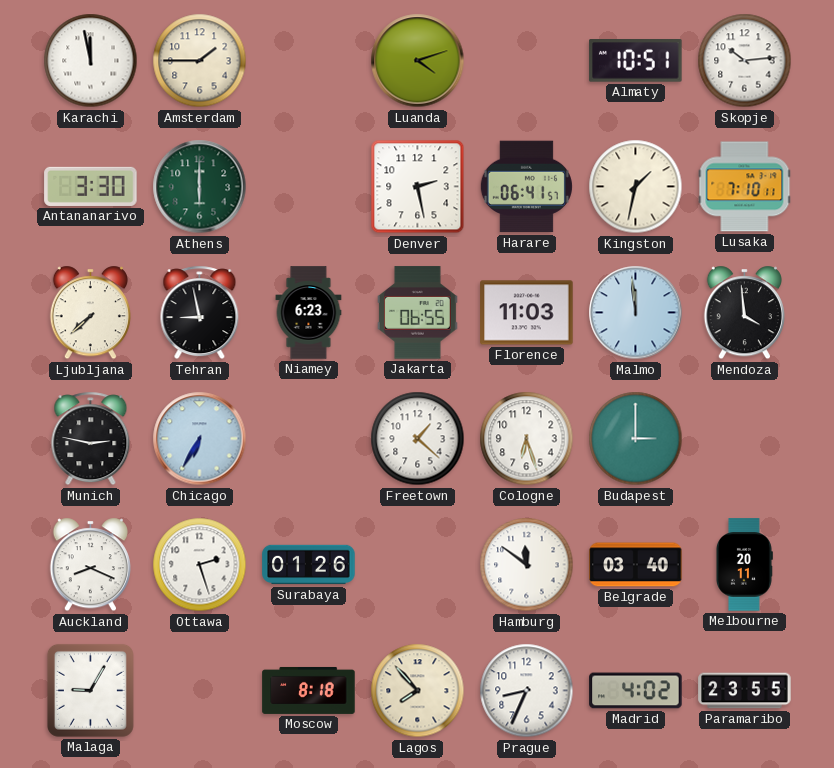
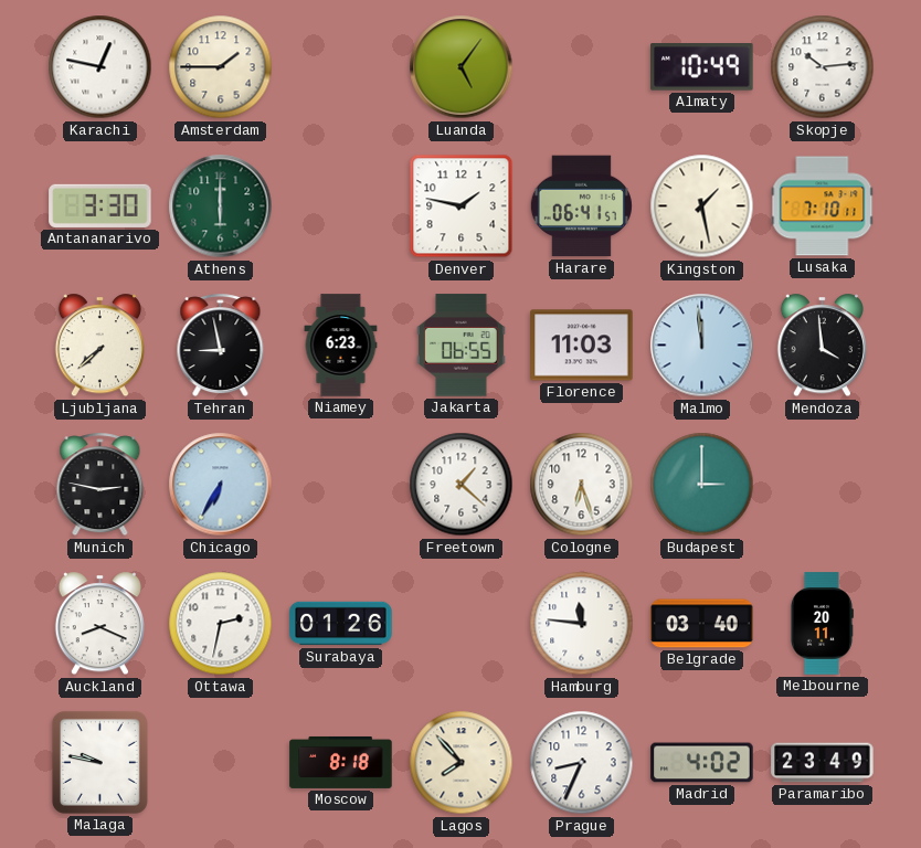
Karachi: 11:58 -> 12:47
Luanda: 4:12 -> 5:06
Almaty: 10:51 -> 10:49
Denver: 2:28 -> 1:47
Kingston: 1:32 -> 1:28
Ottawa: 2:27 -> 2:32
Hamburg: 11:51 -> 11:46
Malaga: 9:05 -> 9:47
Paramaribo: 23:55 -> 23:49
